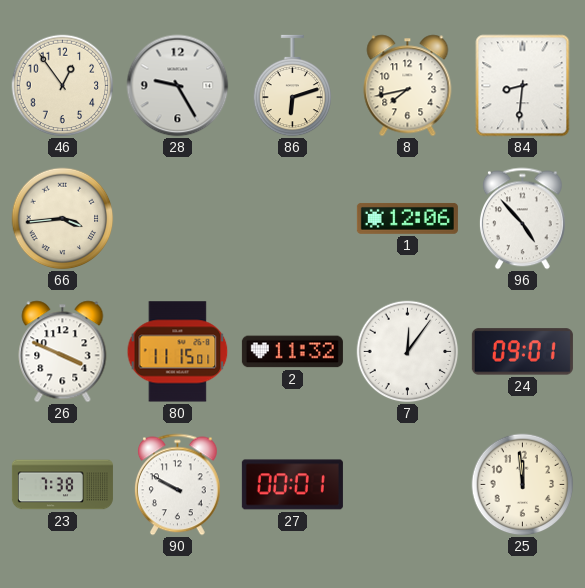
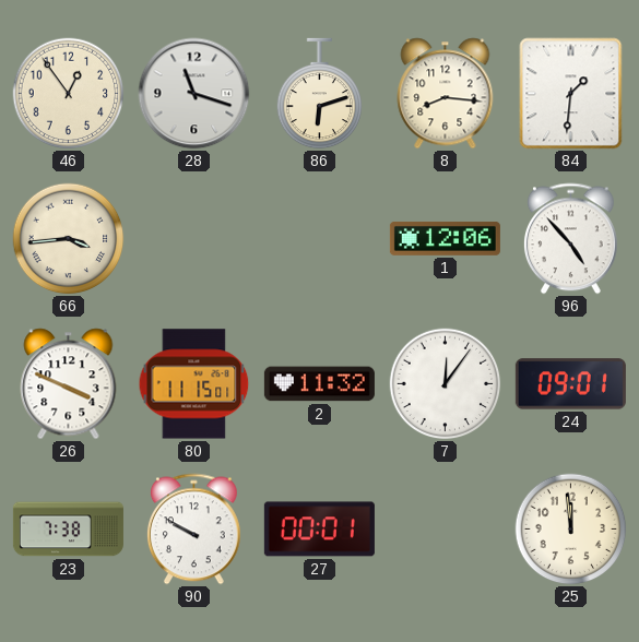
28: 9:25 -> 11:18
8: 7:43 -> 8:16
84: 8:31 -> 1:31
